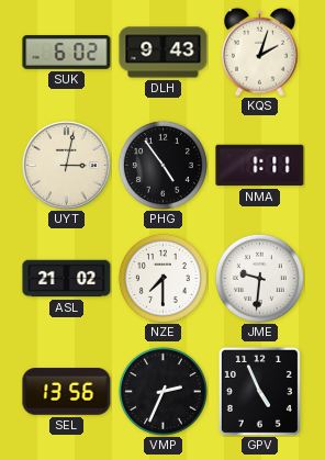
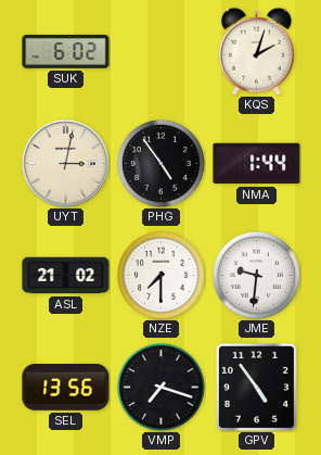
DLH: 9:43 -> none
NMA: 1:11 -> 1:44
VMP: 2:34 -> 7:18
GPV: 4:56 -> 4:54
